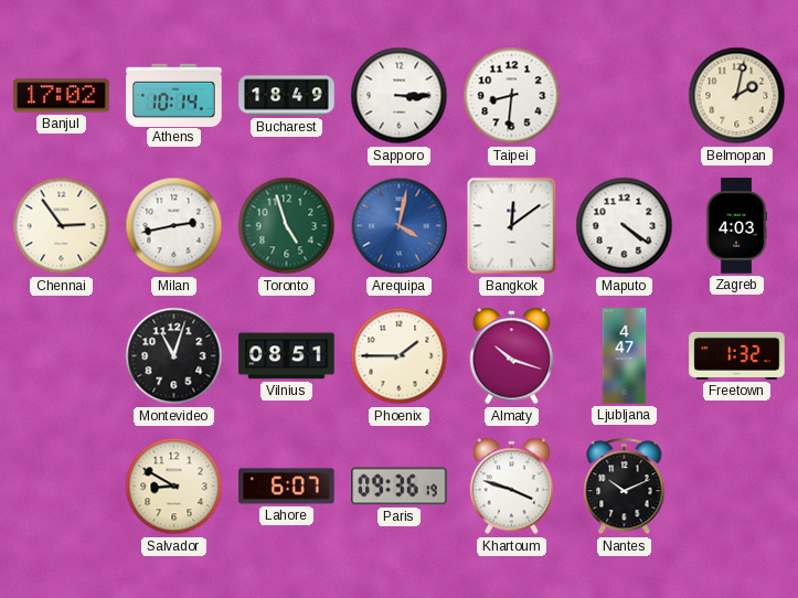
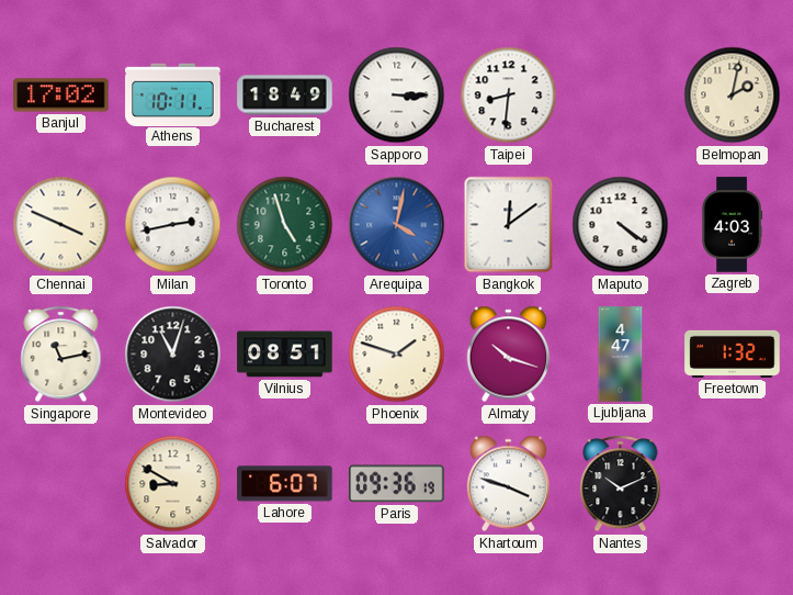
Athens: 10:14 -> 10:11
Chennai: 2:54 -> 3:49
Singapore: none -> 11:13
Phoenix: 1:45 -> 1:48
